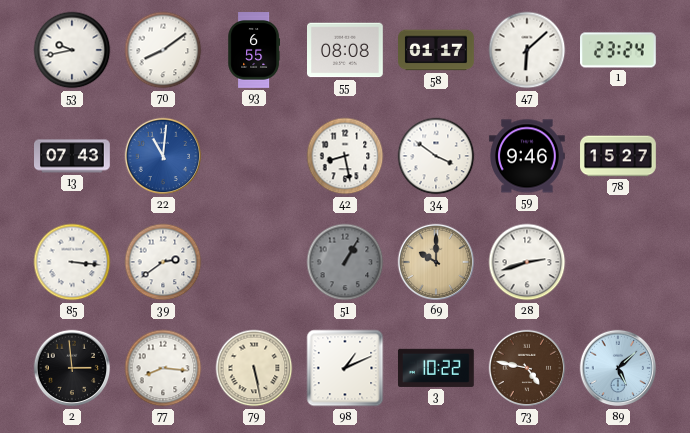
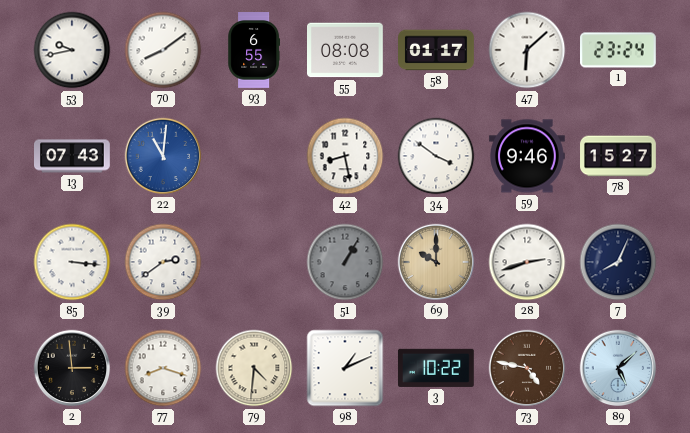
7: none -> 8:04
77: 8:16 -> 8:18
79: 5:28 -> 4:31
